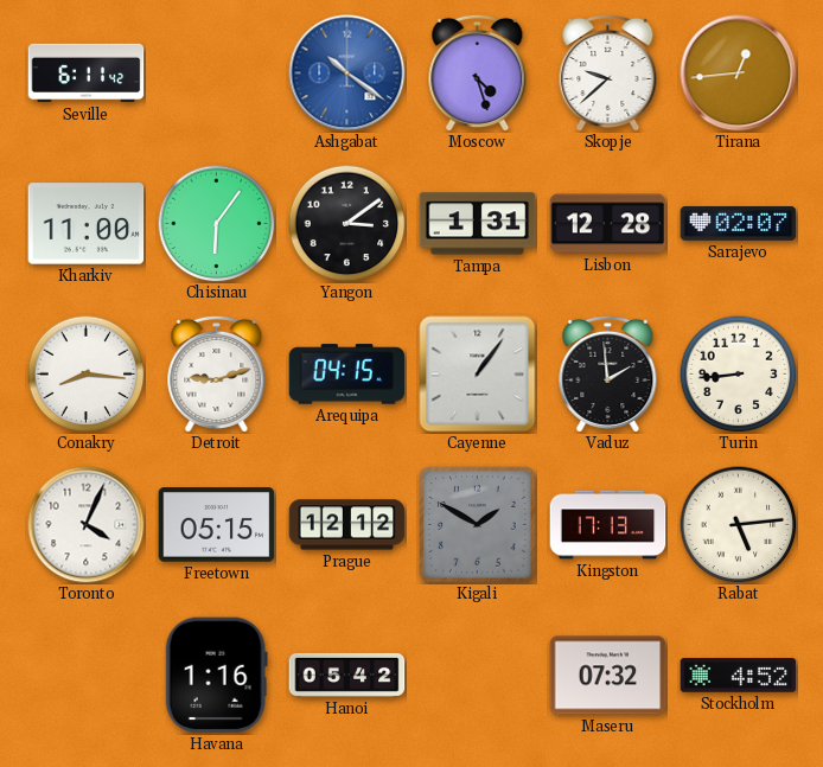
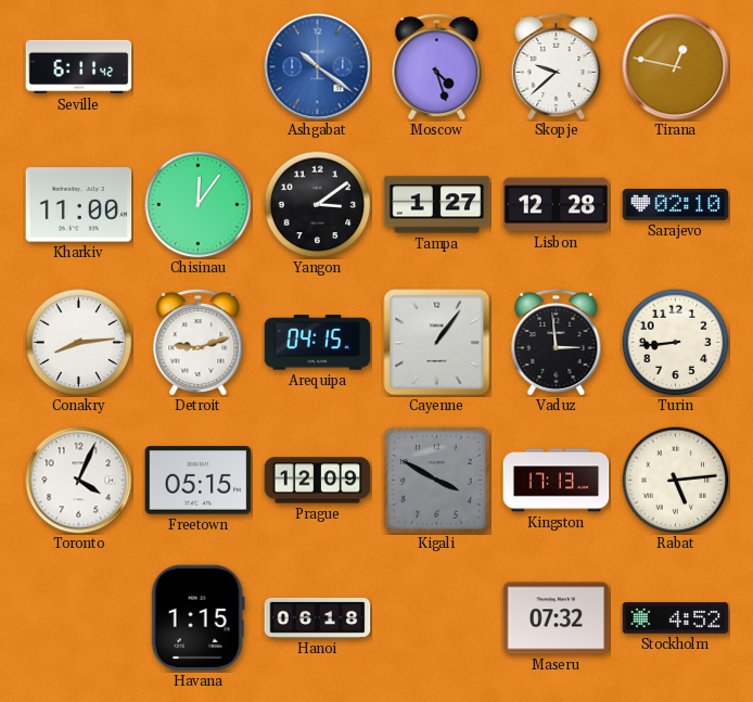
Tirana: 12:44 -> 12:47
Chisinau: 6:06 -> 12:06
Tampa: 1:31 -> 1:27
Sarajevo: 02:07 -> 02:10
Conakry: 8:16 -> 8:14
Vaduz: 1:59 -> 2:59
Prague: 12:12 -> 12:09
Kigali: 1:50 -> 3:50
Havana: 1:16 -> 1:15
Hanoi: 05:42 -> 06:18
